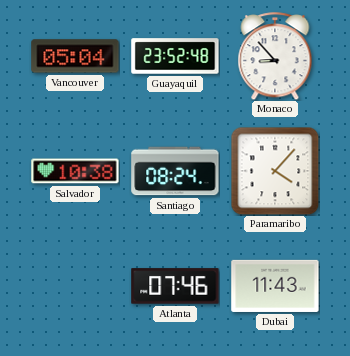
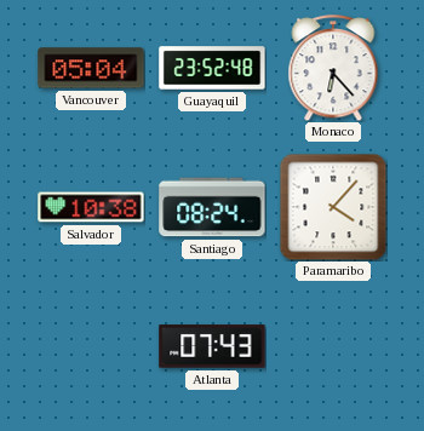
Monaco: 8:53 -> 6:23
Atlanta: 07:46 -> 07:43
Dubai: 11:43 -> none
